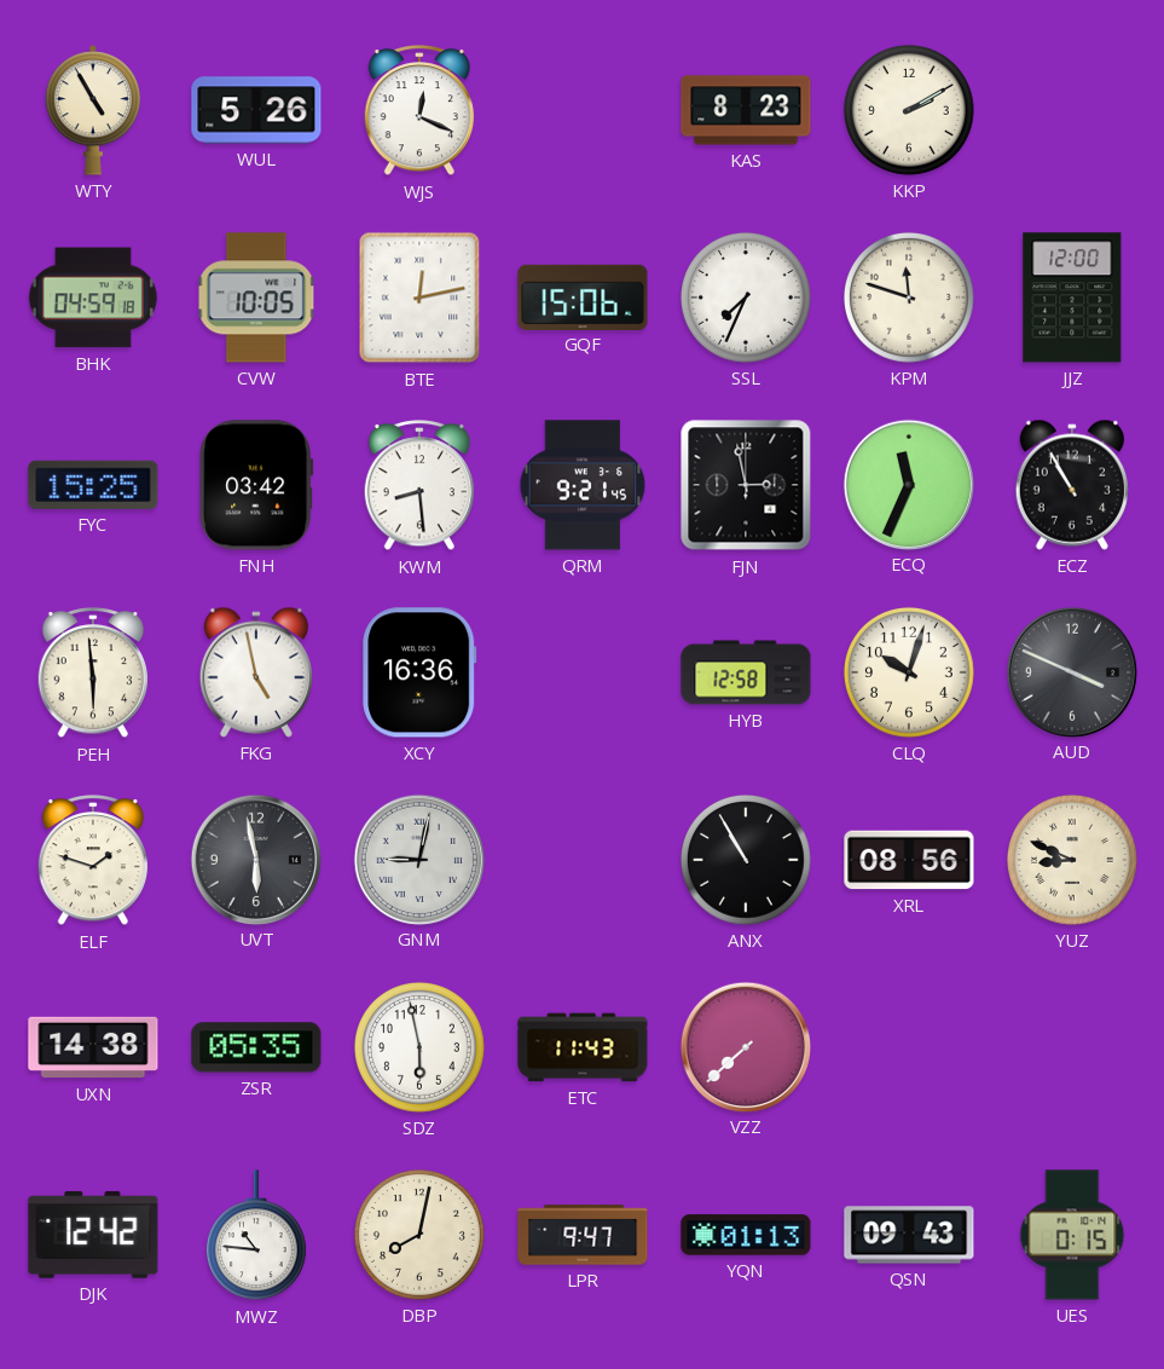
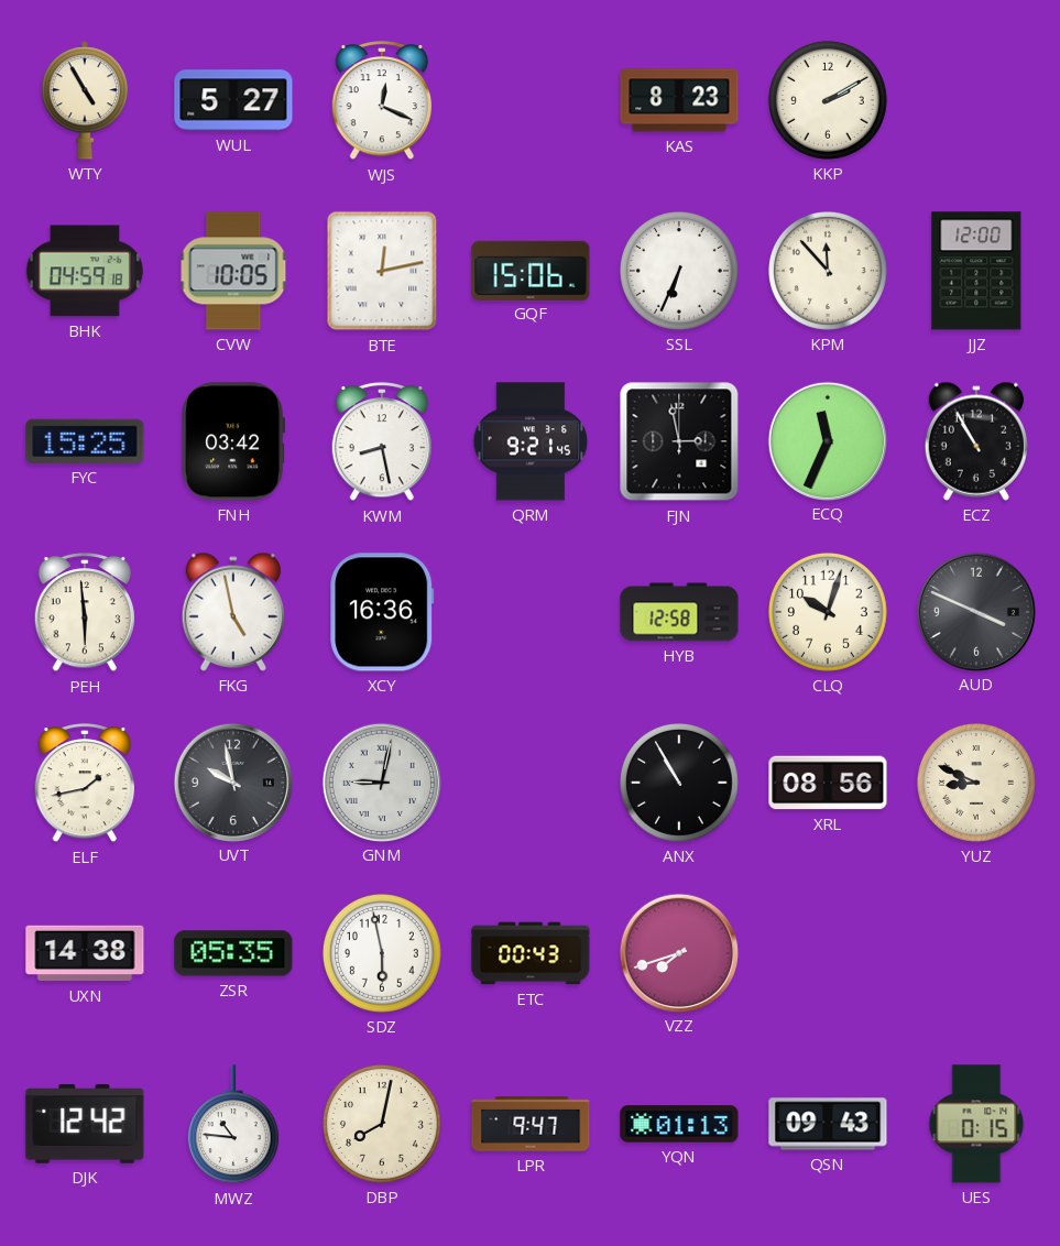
WUL: 5:26 -> 5:27
SSL: 7:34 -> 6:34
KPM: 11:48 -> 11:53
KWM: 8:29 -> 8:28
ELF: 1:48 -> 1:43
UVT: 5:58 -> 9:58
ETC: 11:43 -> 00:43
VZZ: 7:38 -> 7:42
